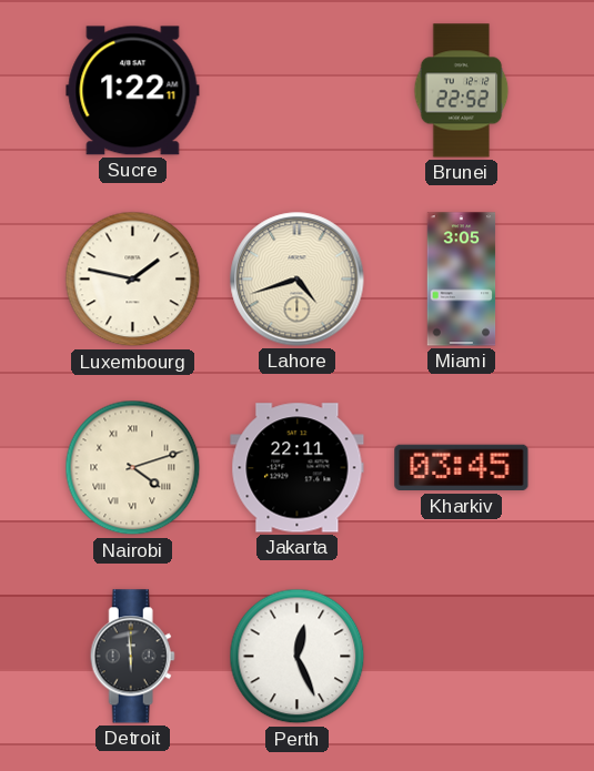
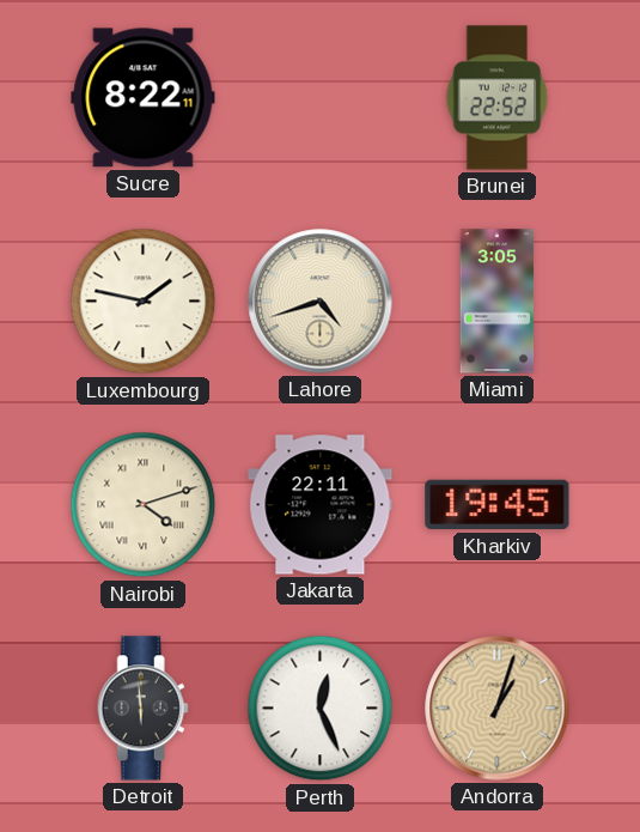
Sucre: 1:22 -> 8:22
Kharkiv: 03:45 -> 19:45
Andorra: none -> 1:03
